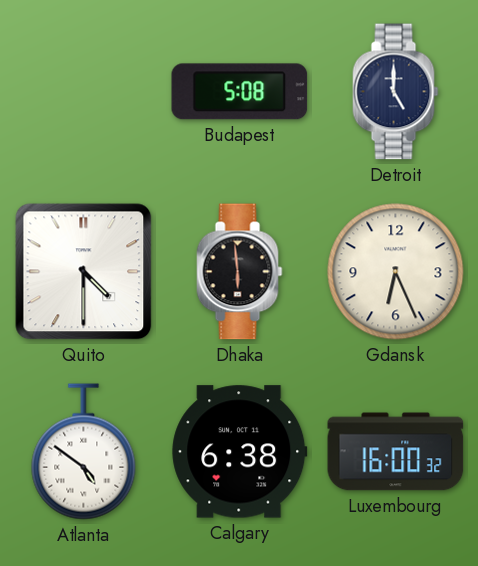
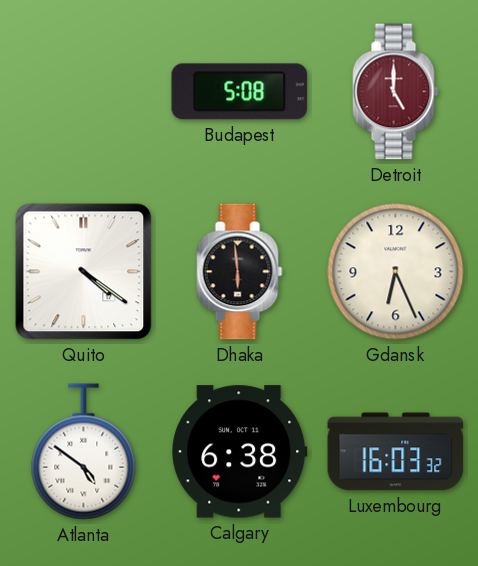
Detroit dial: navy -> burgundy
Quito: 4:30 -> 4:21
Luxembourg: 16:00 -> 16:03
